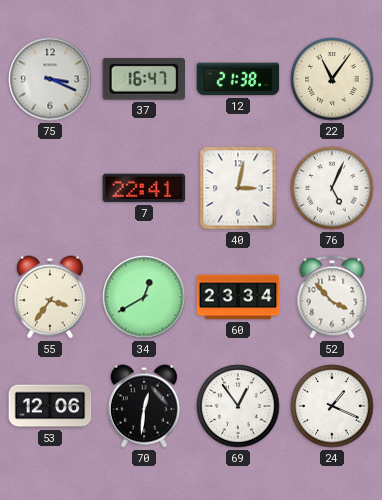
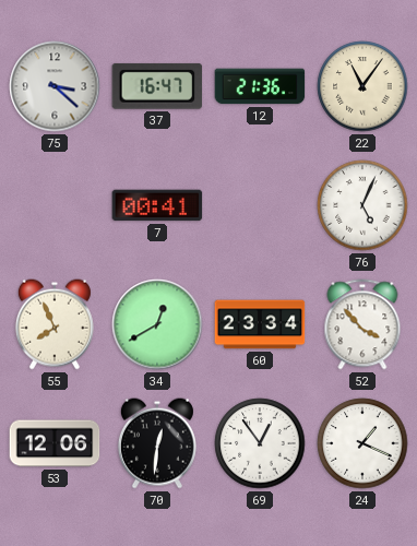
75: 3:19 -> 3:22
12: 21:38 -> 21:36
7: 22:41 -> 00:41
40: 3:02 -> none
55: 3:36 -> 7:56
